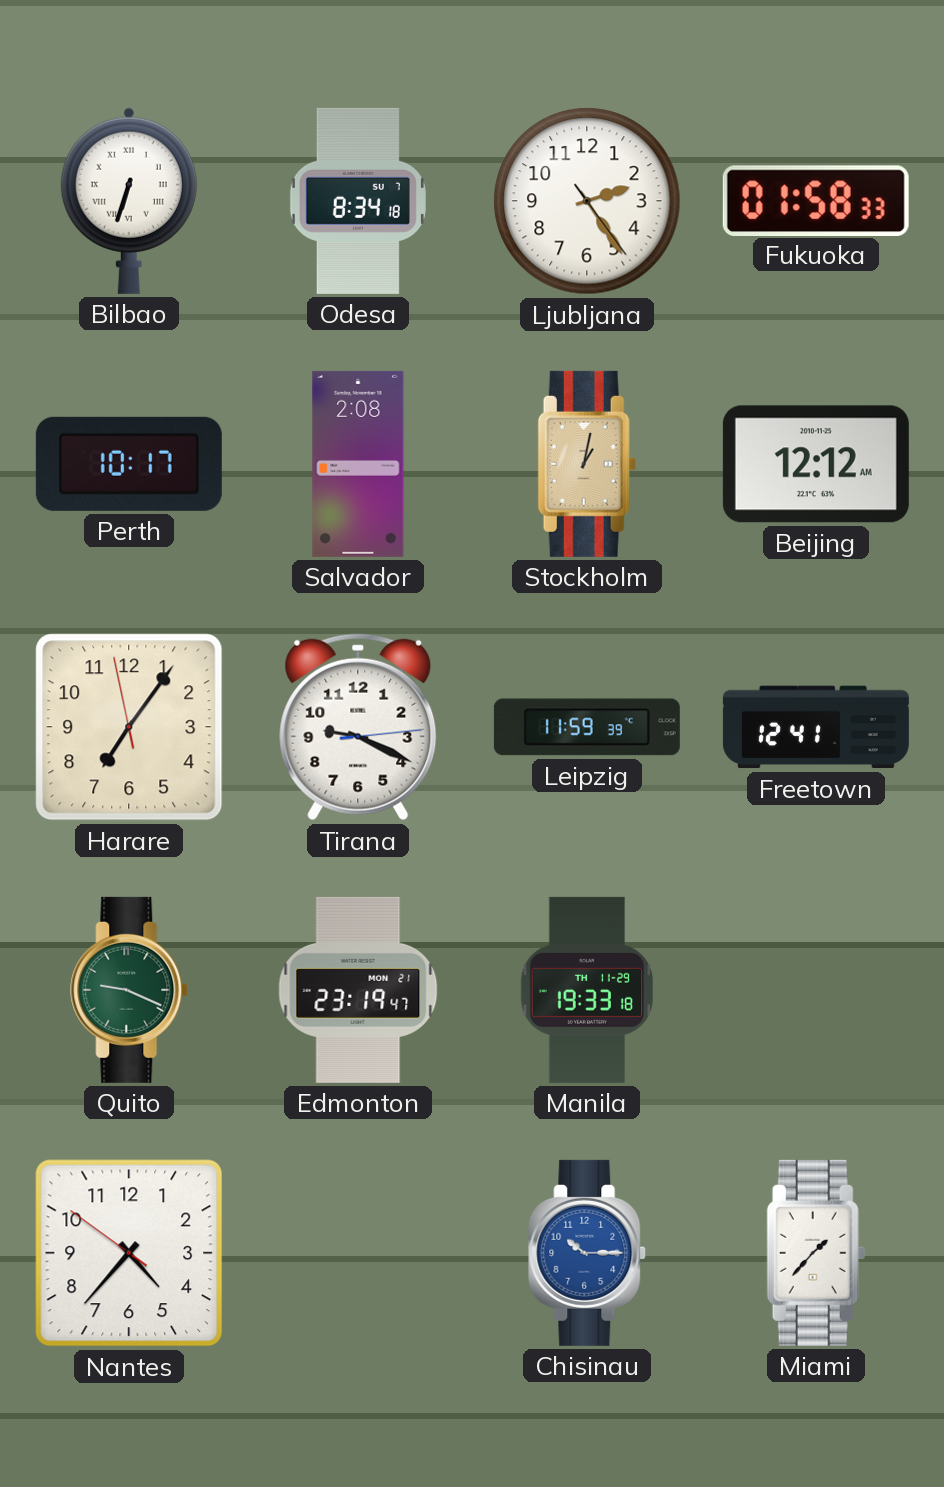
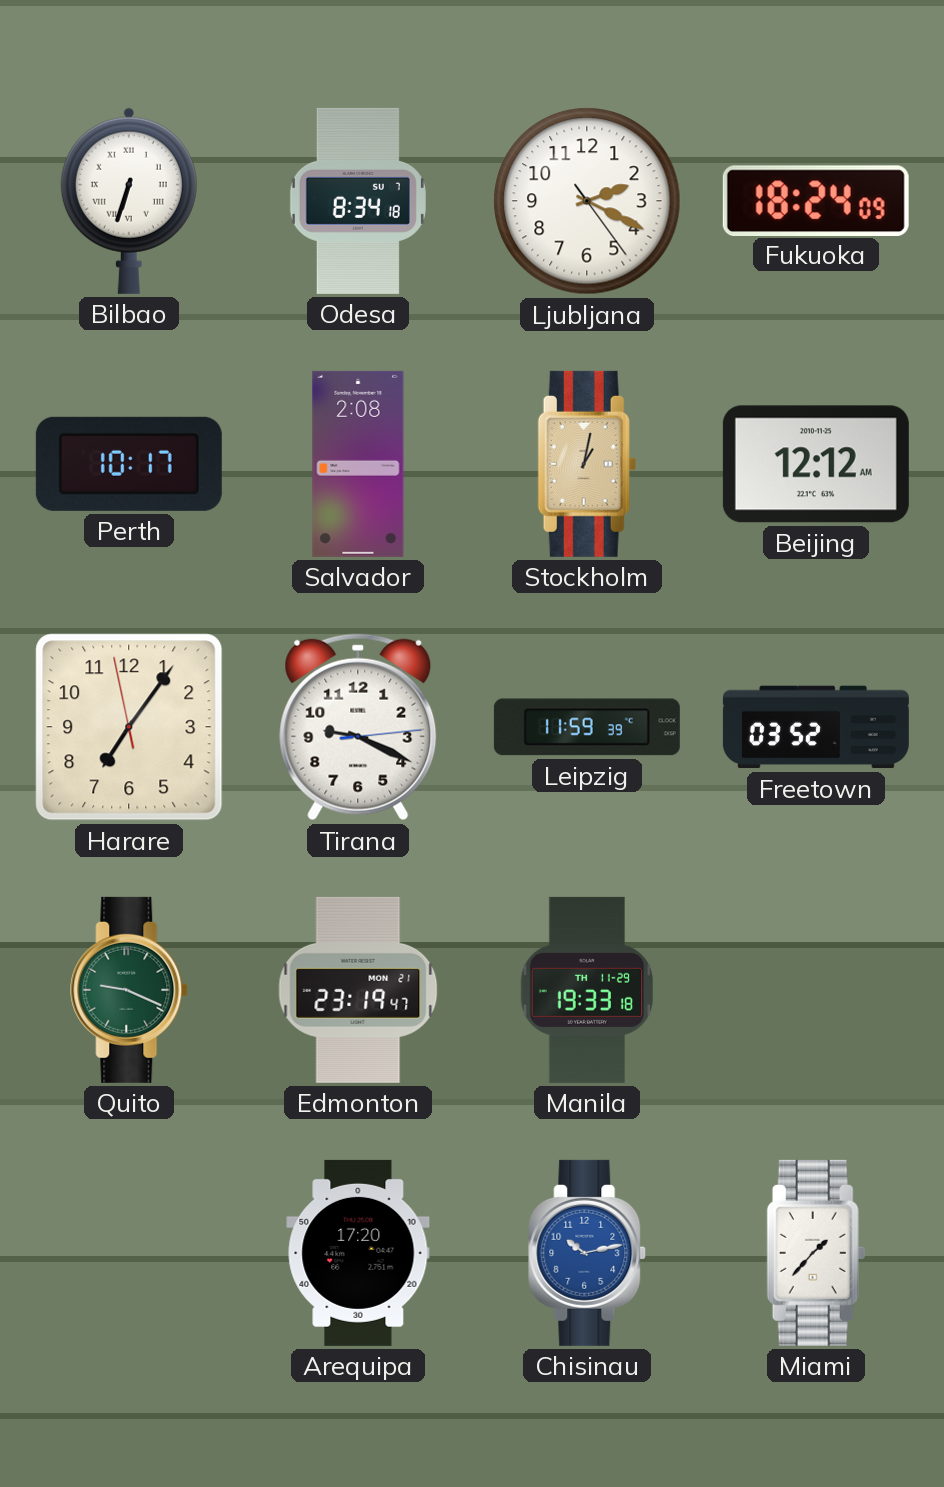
Ljubljana: 2:24 -> 2:19
Fukuoka: 01:58 -> 18:24
Freetown: 12:41 -> 03:52
Nantes: 4:36 -> none
Arequipa: none -> 17:20
Chisinau: 10:15 -> 10:13
